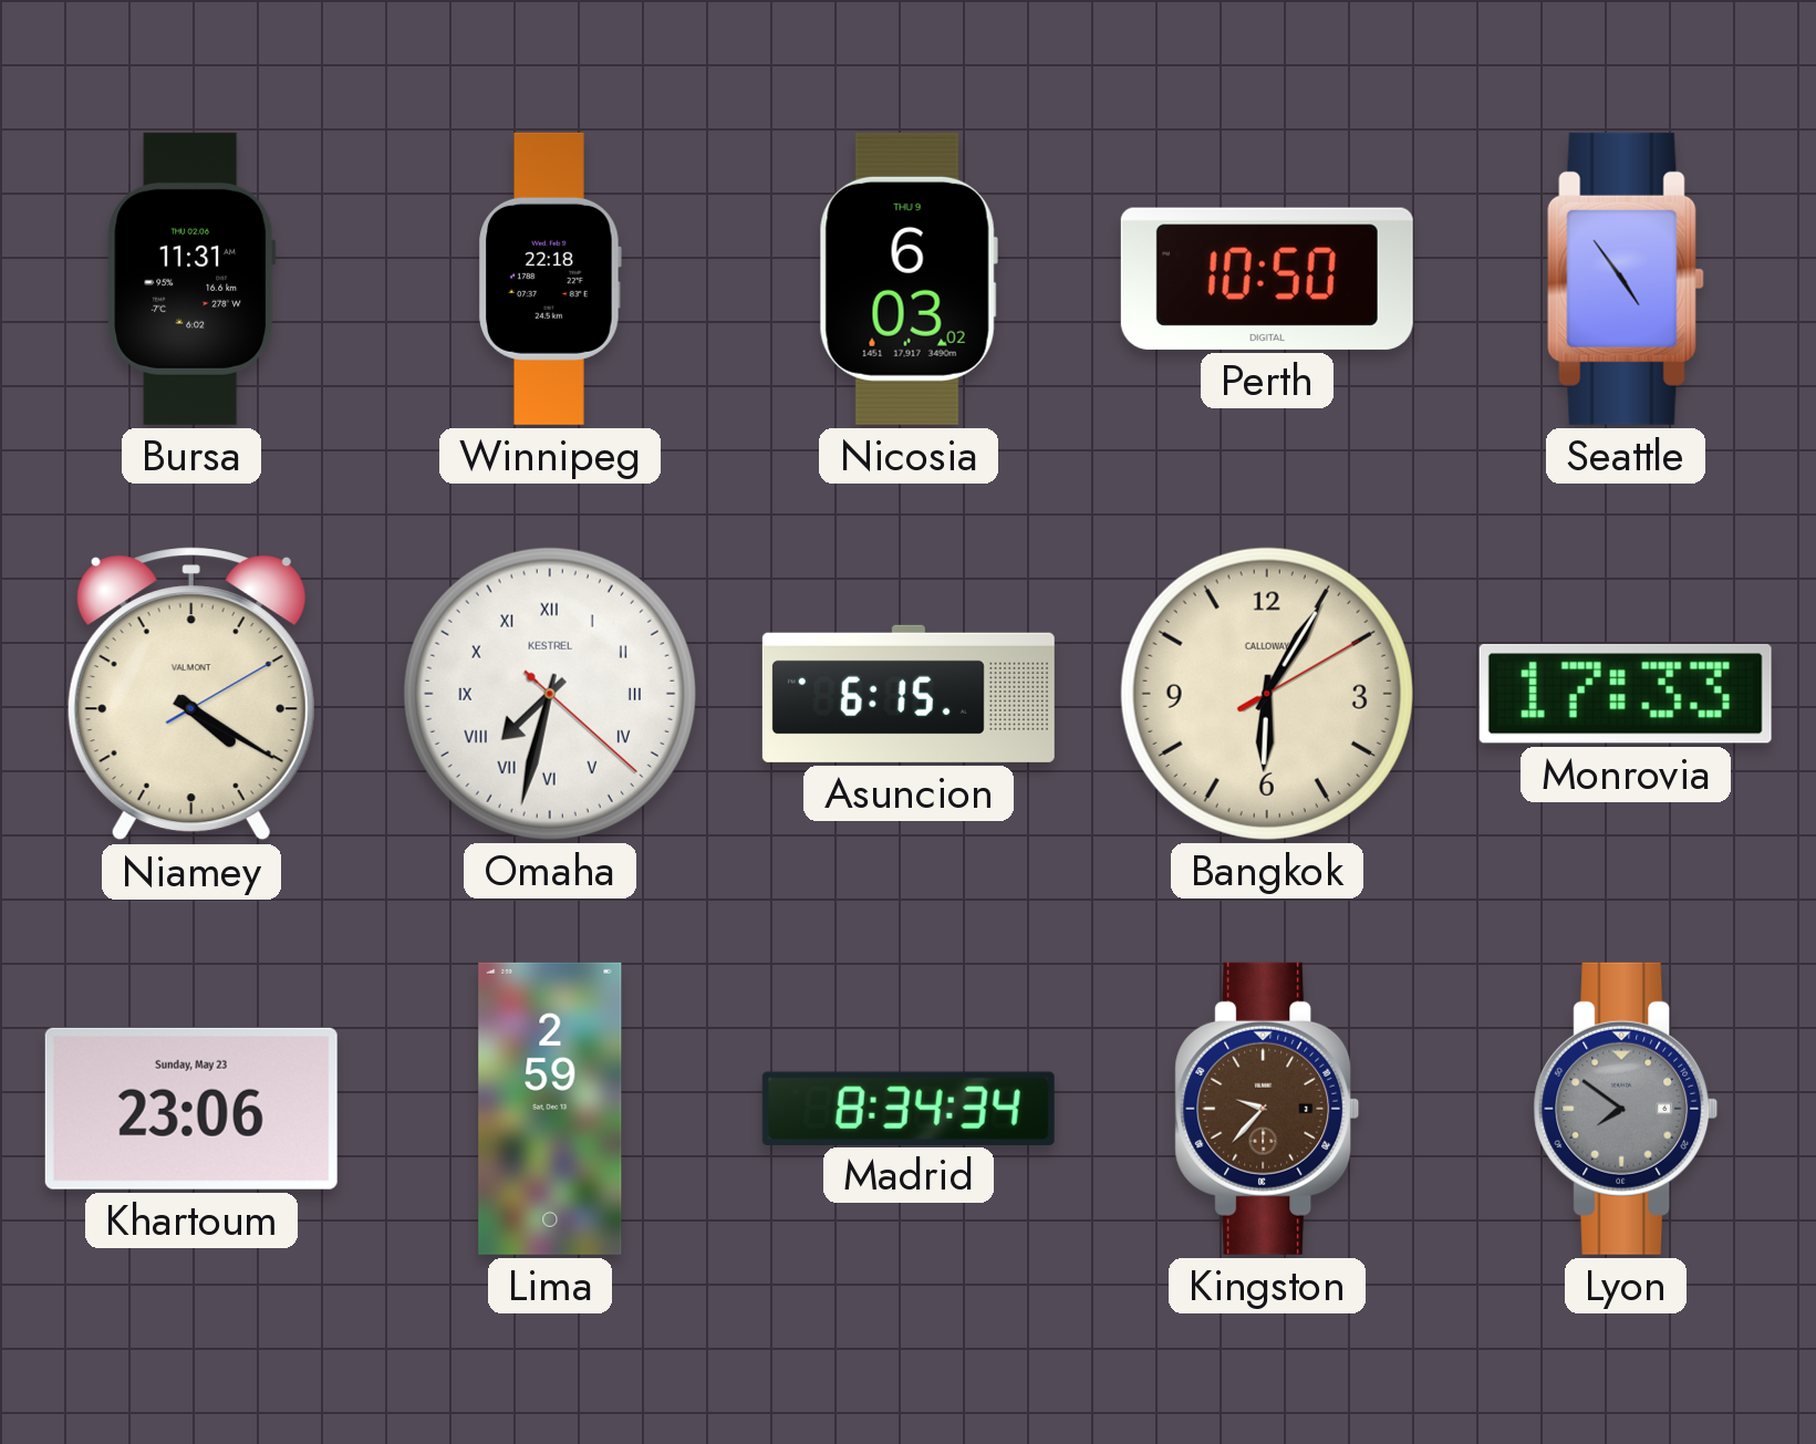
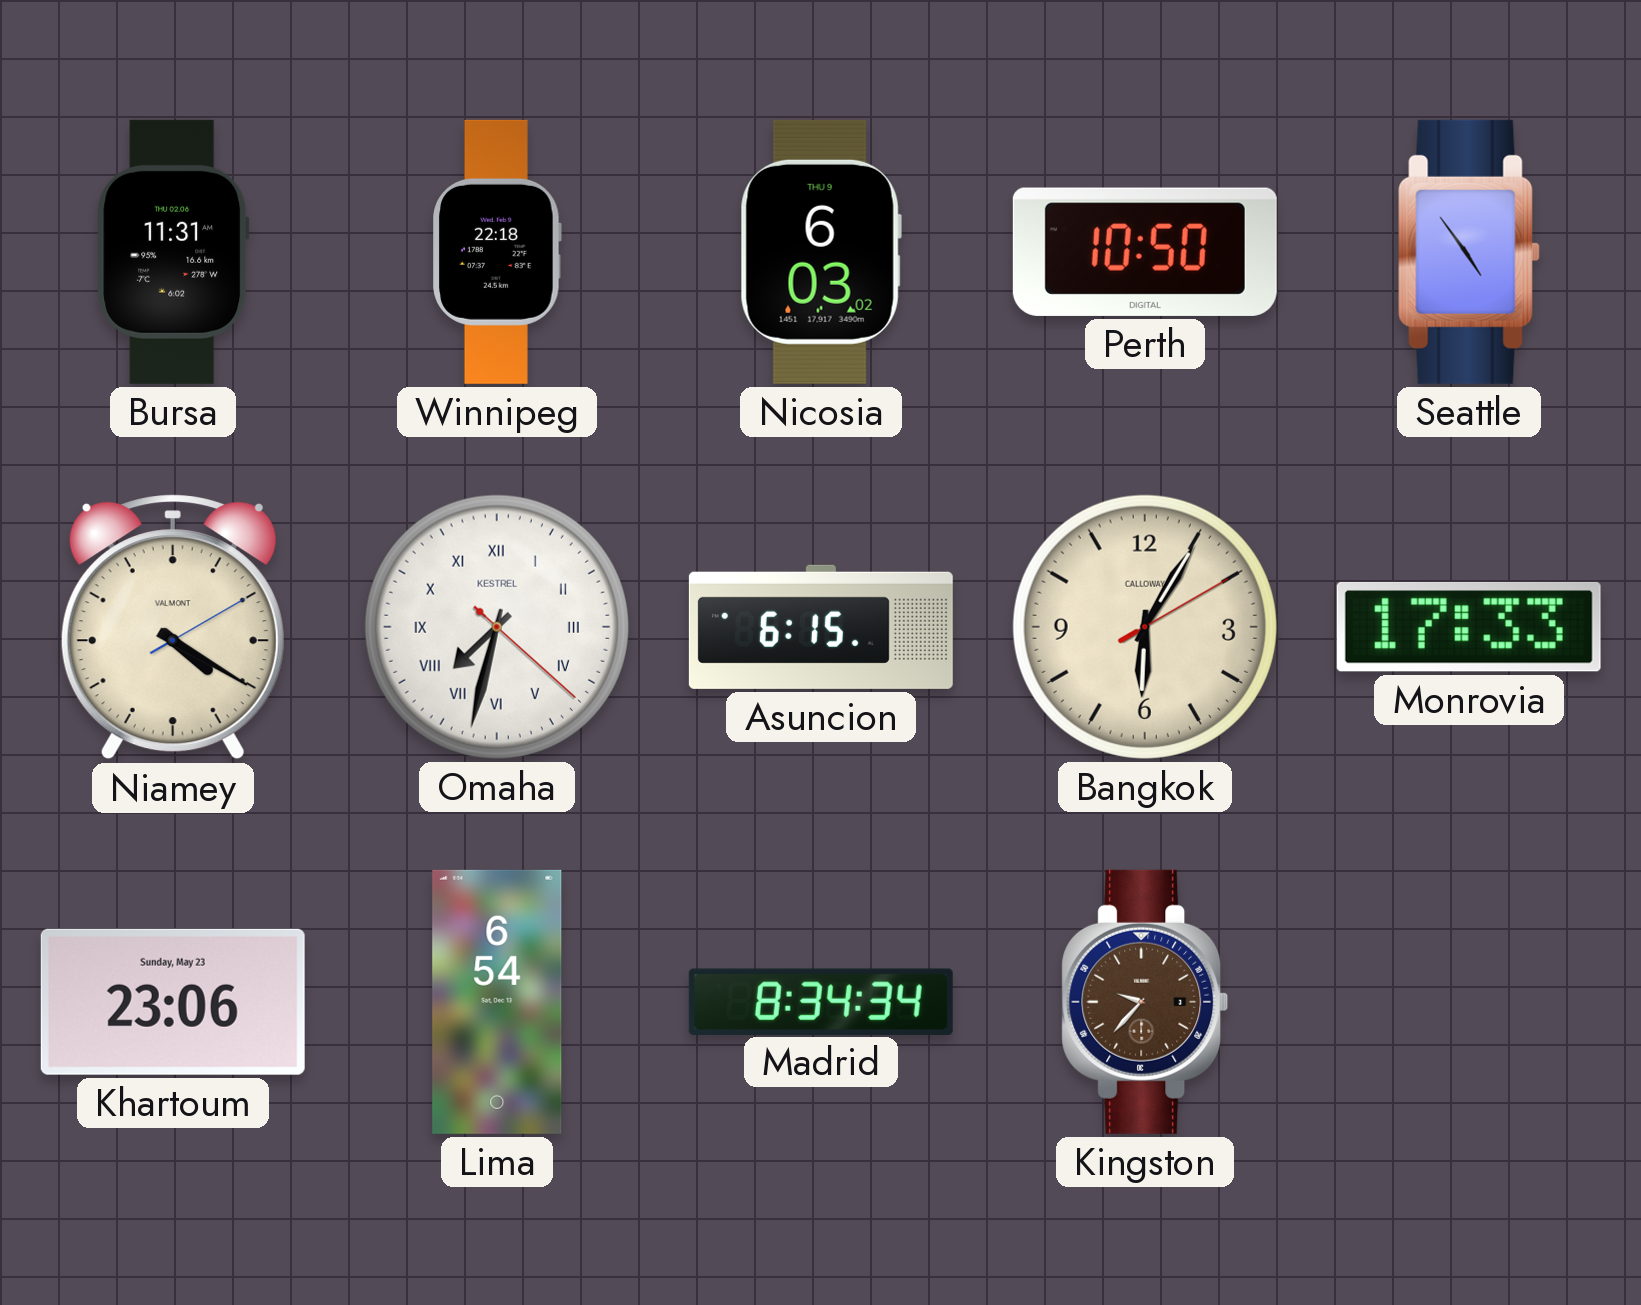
Lima: 2:59 -> 6:54
Lyon: 7:51 -> none
